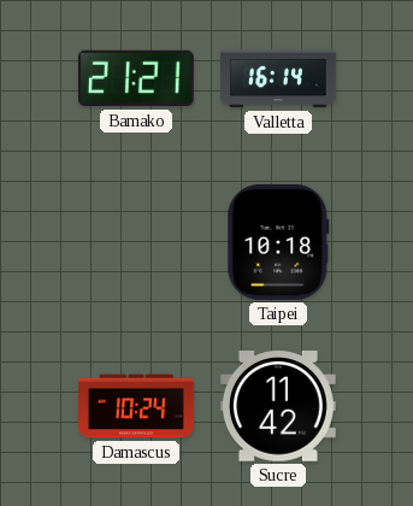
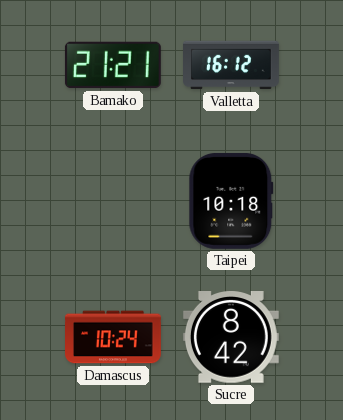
Valletta: 16:14 -> 16:12
Sucre: 11:42 -> 8:42
